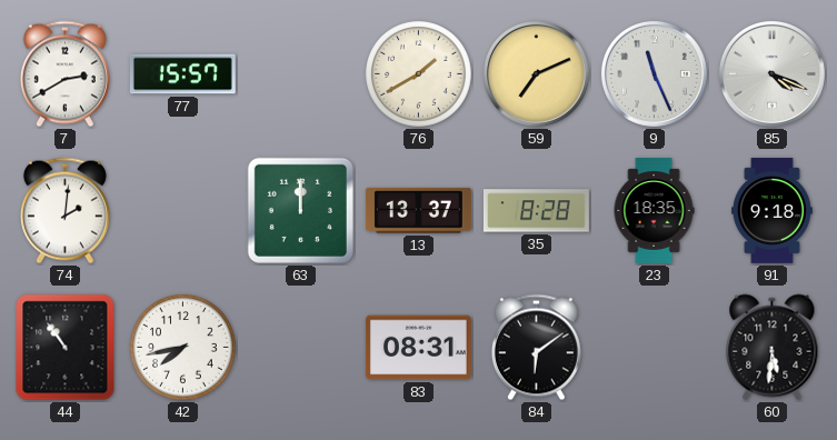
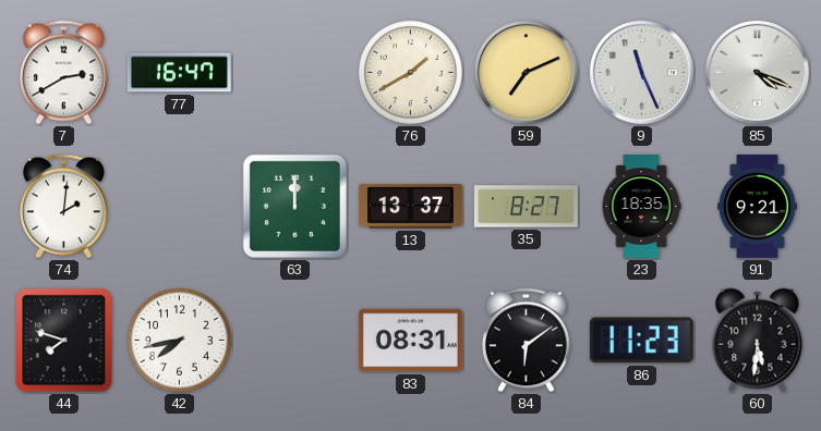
77: 15:57 -> 16:47
35: 8:28 -> 8:27
91: 9:18 -> 9:21
44: 10:54 -> 7:48
86: none -> 11:23
